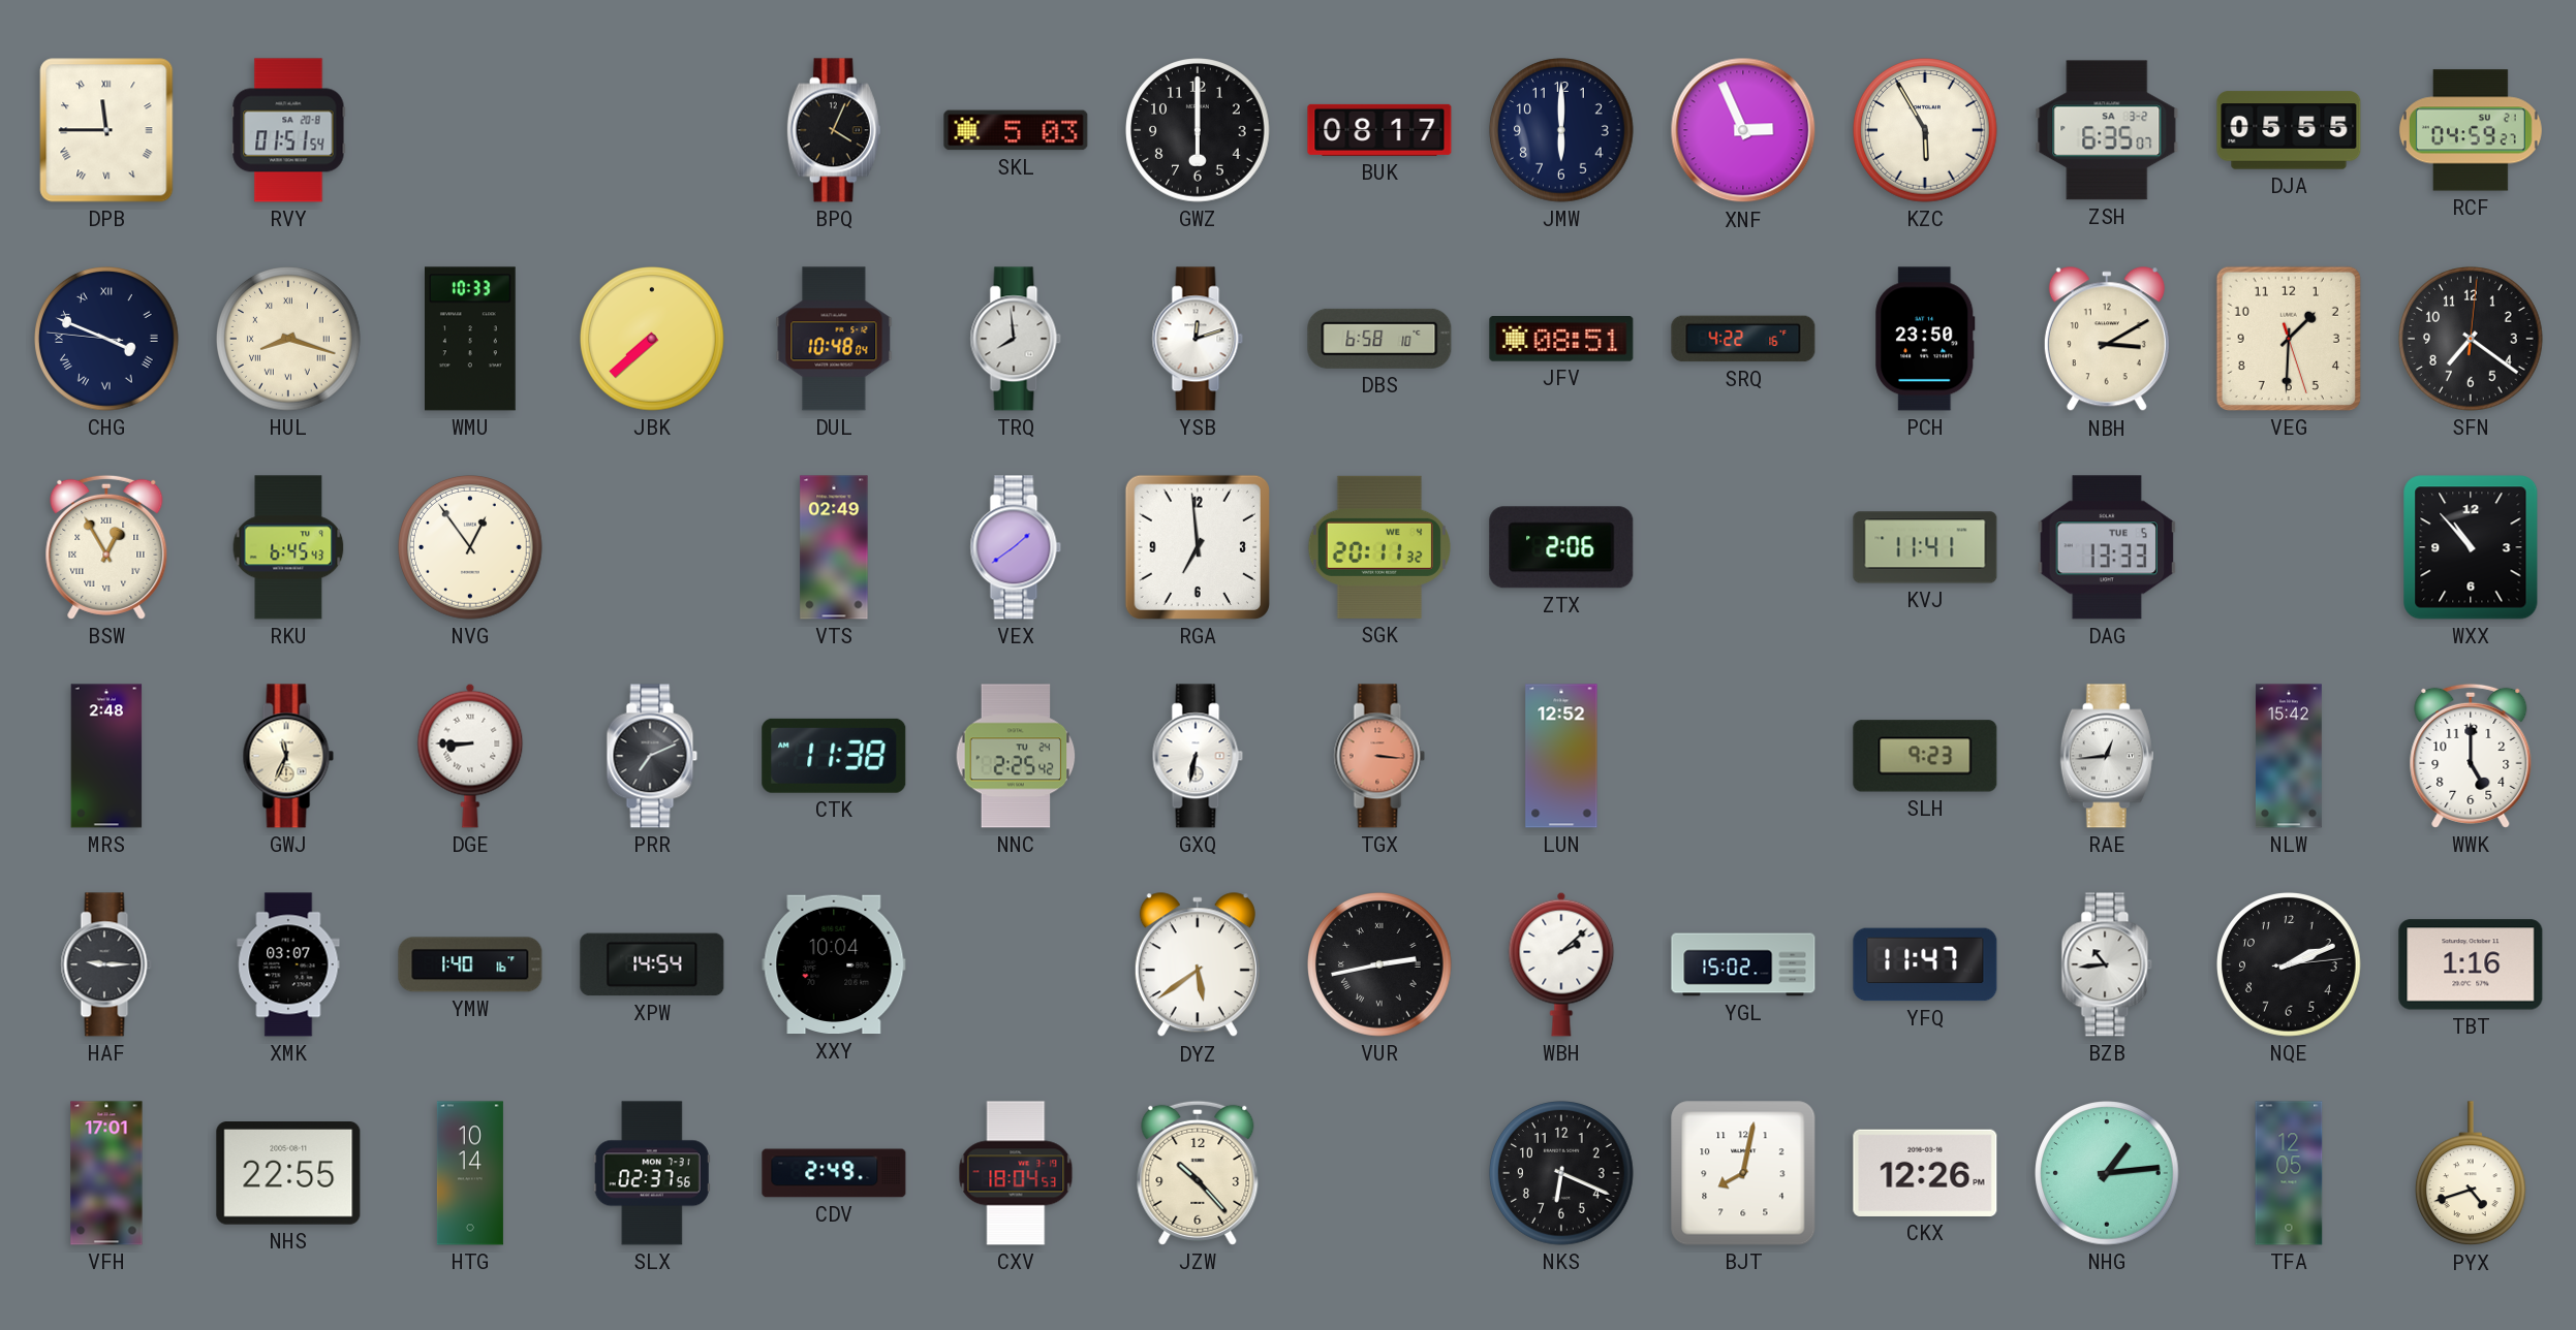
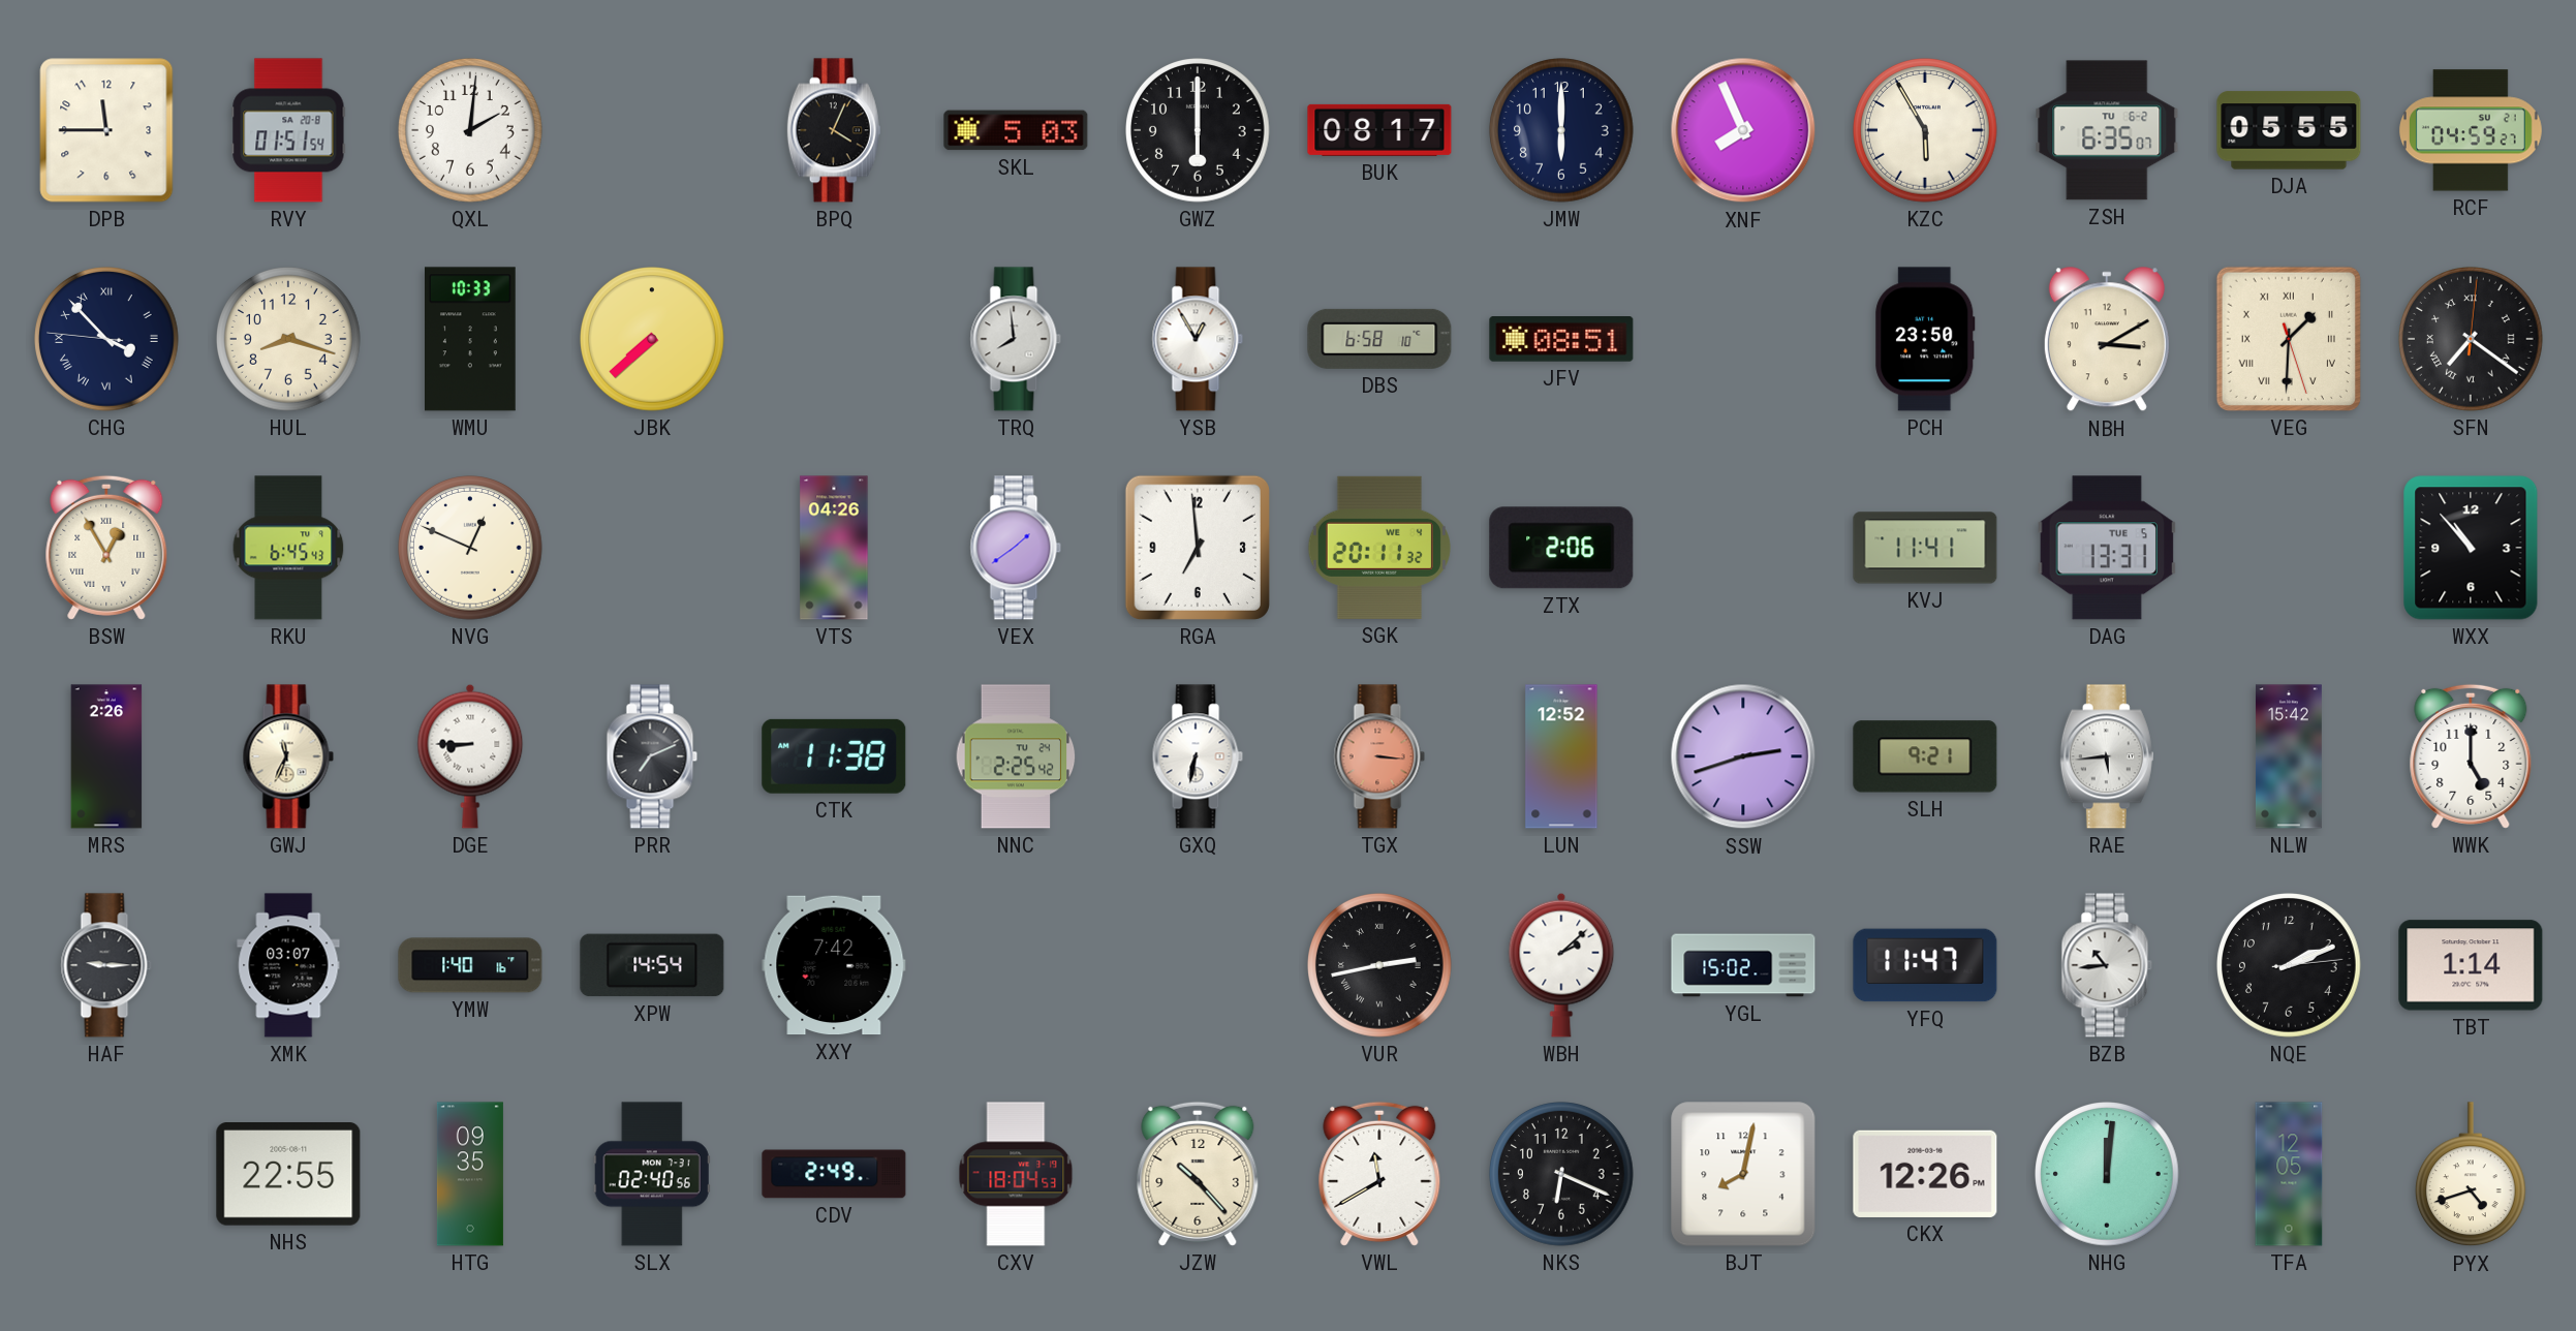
DPB numerals: Roman -> Arabic
QXL: none -> 2:01
XNF: 2:56 -> 7:56
ZSH date: SA 3-2 -> TU 6-2
CHG: 3:48 -> 3:52
HUL numerals: Roman -> Arabic
DUL: 10:48 -> none
YSB: 12:12 -> 12:55
SRQ: 4:22 -> none
VEG numerals: Arabic -> Roman
SFN numerals: Arabic -> Roman
NVG: 12:54 -> 12:49
VTS: 02:49 -> 04:26
DAG: 13:33 -> 13:31
MRS: 2:48 -> 2:26
SSW: none -> 2:42
SLH: 9:23 -> 9:21
RAE: 12:44 -> 5:44
XXY: 10:04 -> 7:42
DYZ: 5:39 -> none
TBT: 1:16 -> 1:14
VFH: 17:01 -> none
HTG: 10:14 -> 09:35
SLX: 02:37 -> 02:40
VWL: none -> 11:40
NHG: 1:14 -> 12:01
